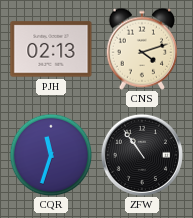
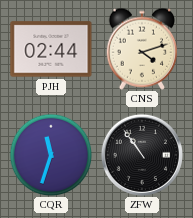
PJH: 02:13 -> 02:44
